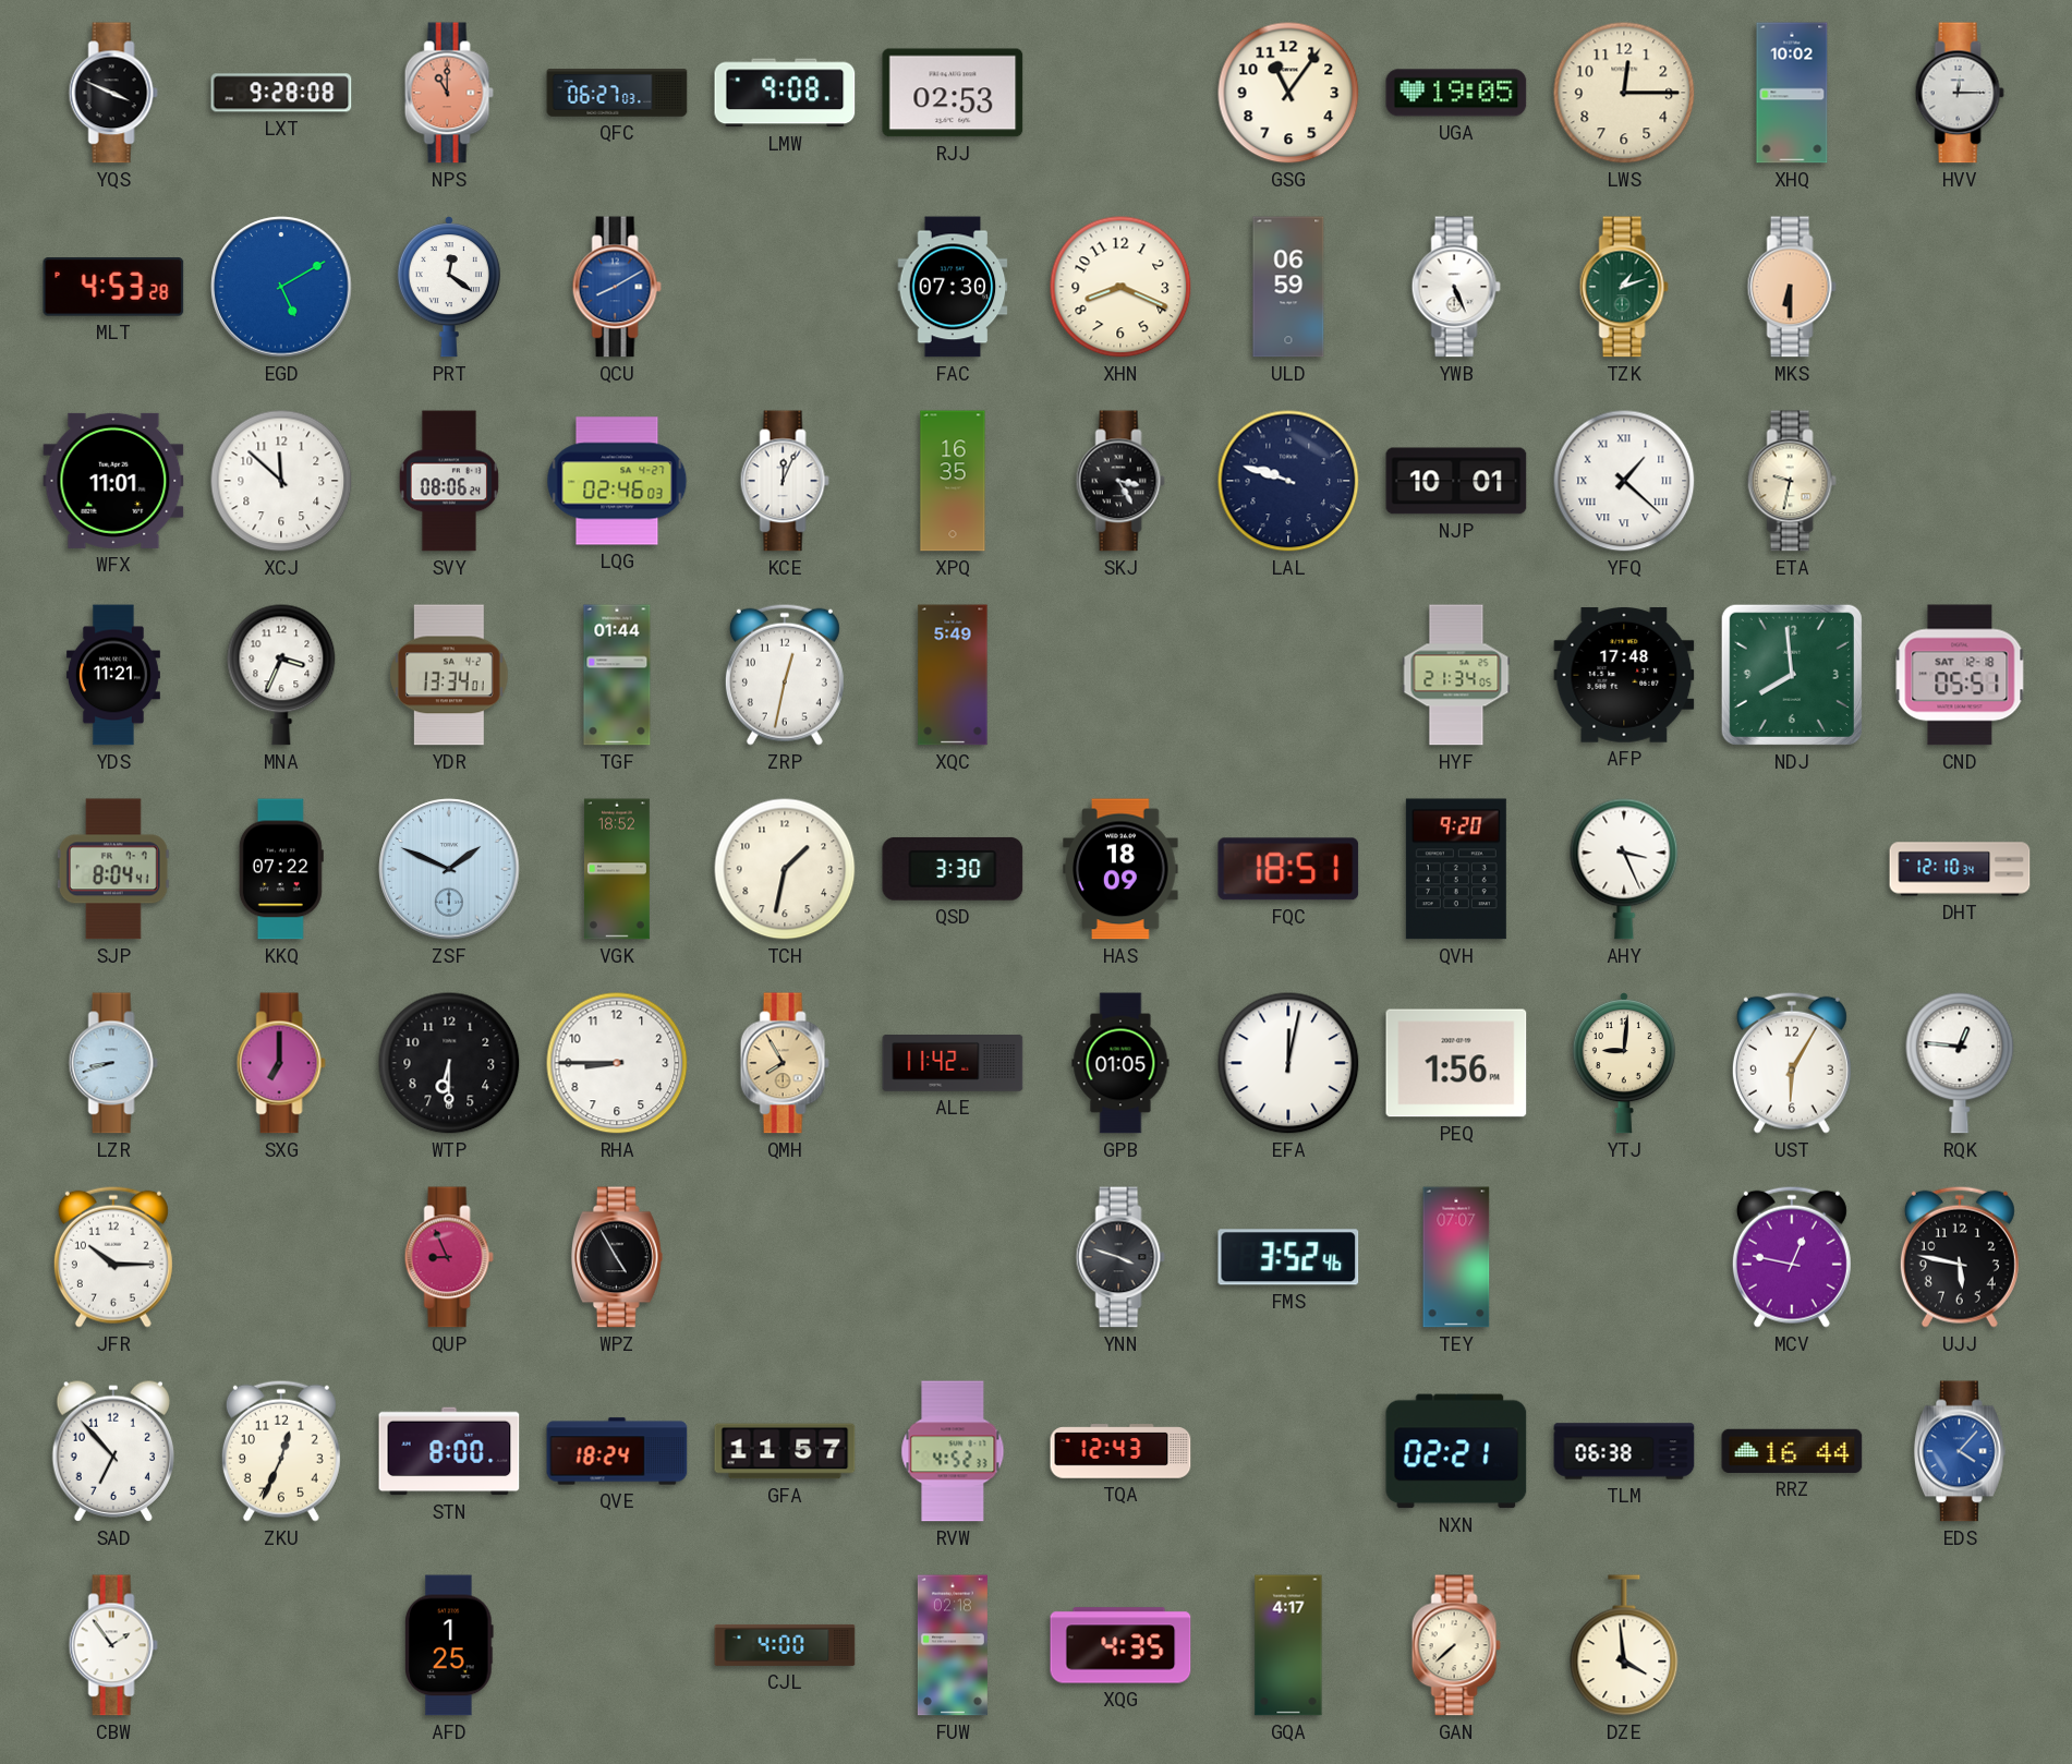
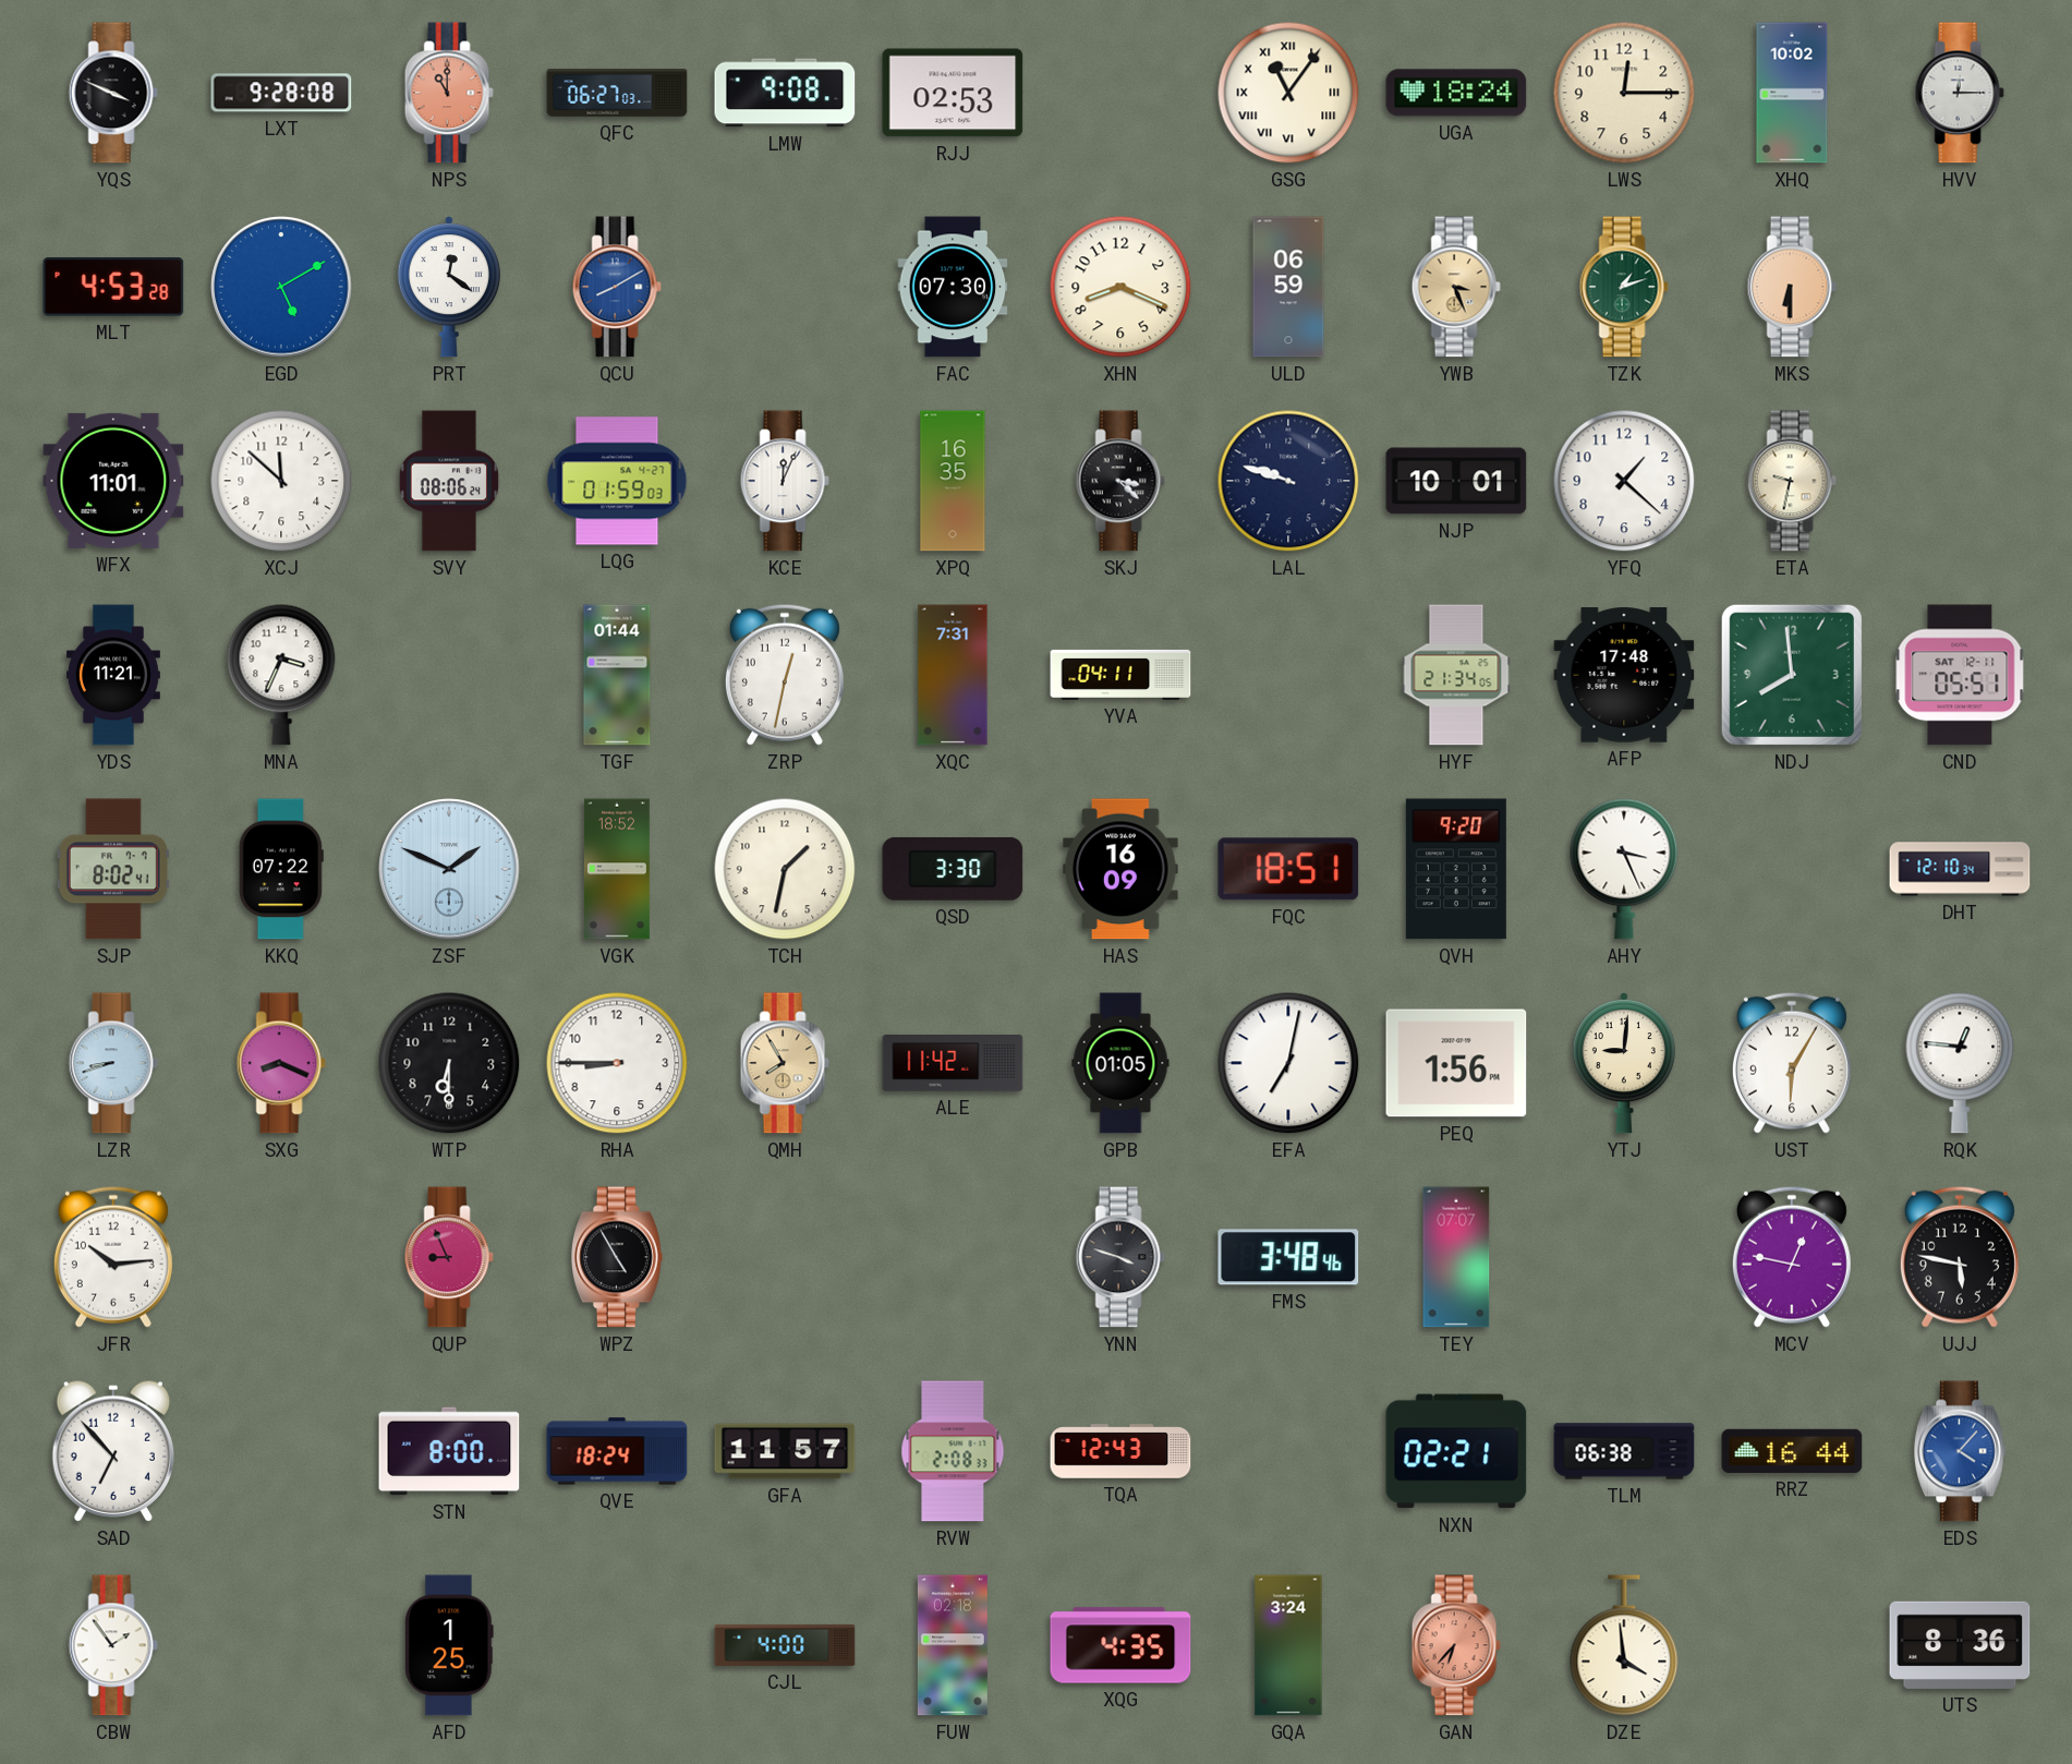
GSG numerals: Arabic -> Roman
UGA: 19:05 -> 18:24
YWB: 5:26 -> 3:26
YWB dial: white -> champagne
LQG: 02:46 -> 01:59
SKJ: 3:25 -> 3:22
YFQ numerals: Roman -> Arabic
YDR: 13:34 -> none
XQC: 5:49 -> 7:31
YVA: none -> 04:11
CND date: SAT 12-18 -> SAT 12-11
SJP: 8:04 -> 8:02
HAS: 18:09 -> 16:09
SXG: 7:00 -> 8:19
EFA: 12:02 -> 7:02
JFR: 10:15 -> 10:14
FMS: 3:52 -> 3:48
ZKU: 12:34 -> none
RVW: 4:52 -> 2:08
GQA: 4:17 -> 3:24
GAN: 7:38 -> 6:37
GAN dial: cream -> salmon
UTS: none -> 8:36
